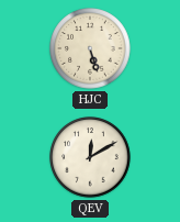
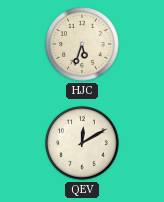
HJC: 5:27 -> 5:33
